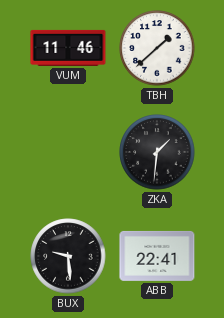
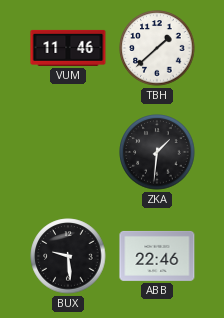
ABB: 22:41 -> 22:46
